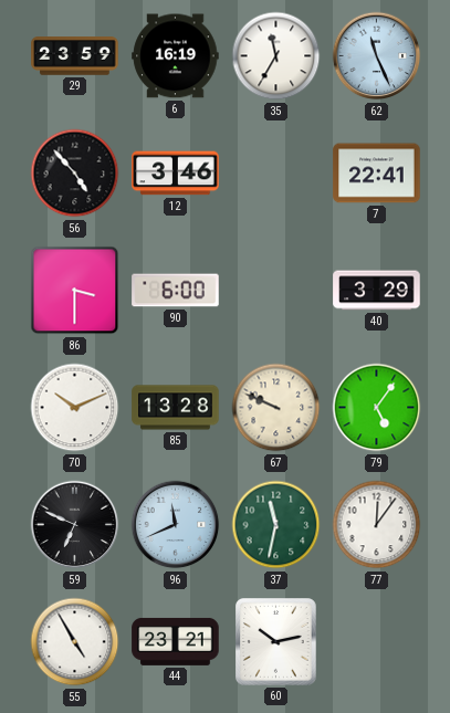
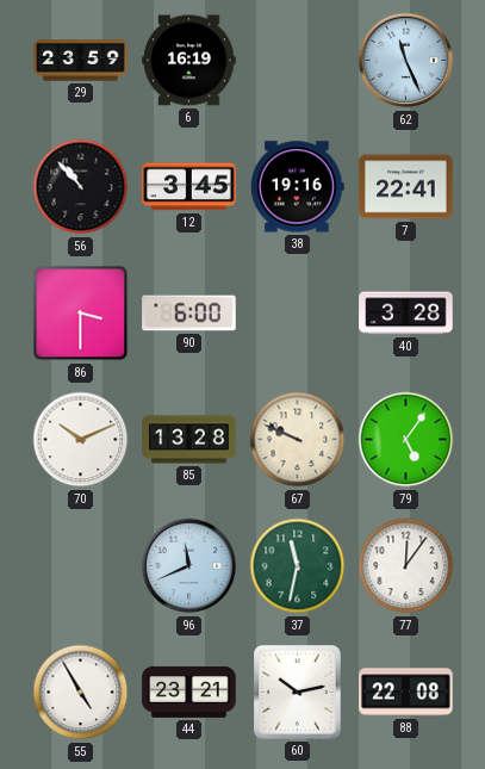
35: 11:35 -> none
56: 4:53 -> 10:53
12: 3:46 -> 3:45
38: none -> 19:16
40: 3:29 -> 3:28
59: 6:49 -> none
88: none -> 22:08
